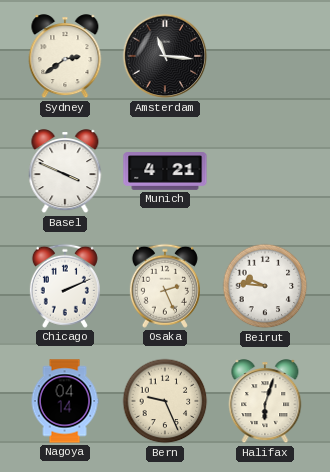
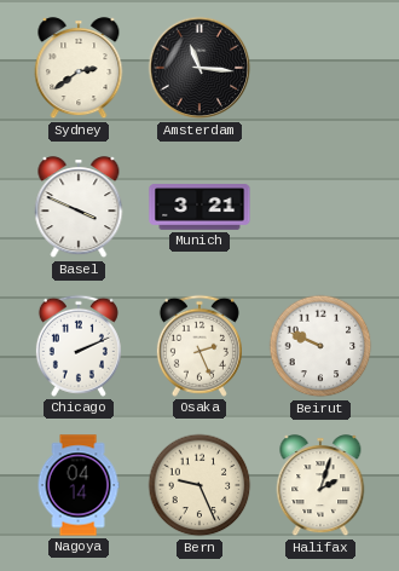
Munich: 4:21 -> 3:21
Beirut: 9:46 -> 9:49
Halifax: 6:03 -> 2:03
